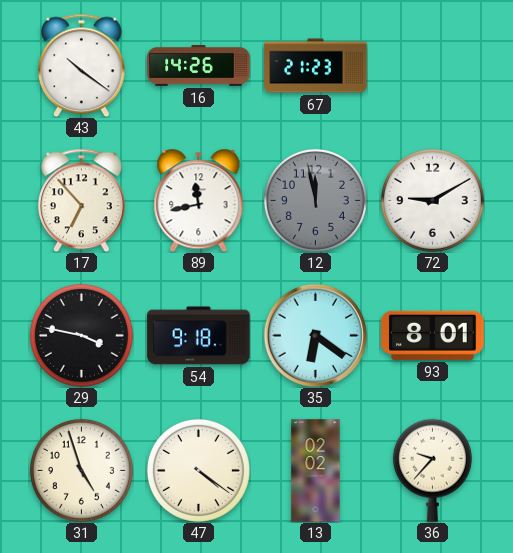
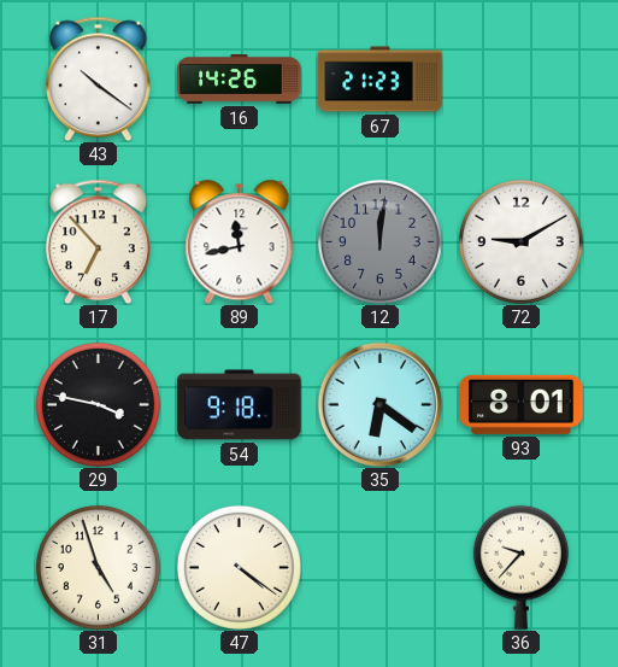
12: 11:58 -> 12:01
13: 02:02 -> none
